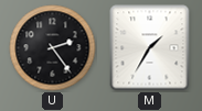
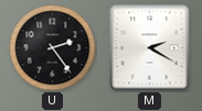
M: 1:35 -> 2:20
